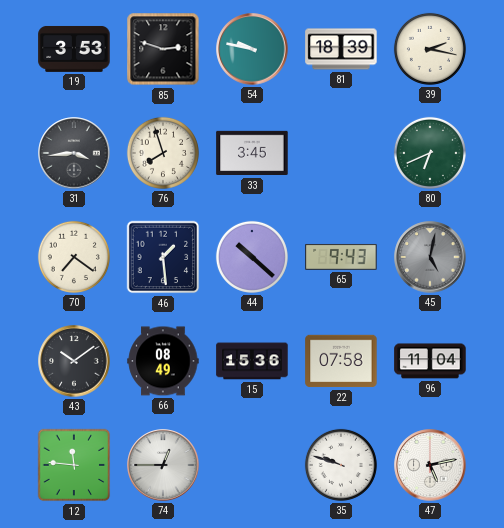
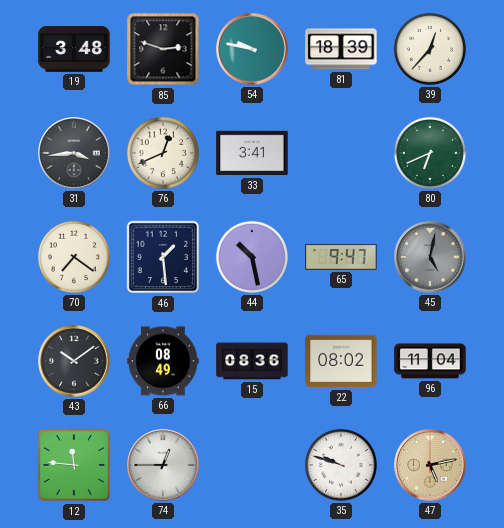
19: 3:53 -> 3:48
39: 2:17 -> 12:37
76: 7:57 -> 12:41
33: 3:45 -> 3:41
44: 10:22 -> 10:28
65: 9:43 -> 9:47
15: 15:36 -> 08:36
22: 07:58 -> 08:02
47 dial: white -> champagne
